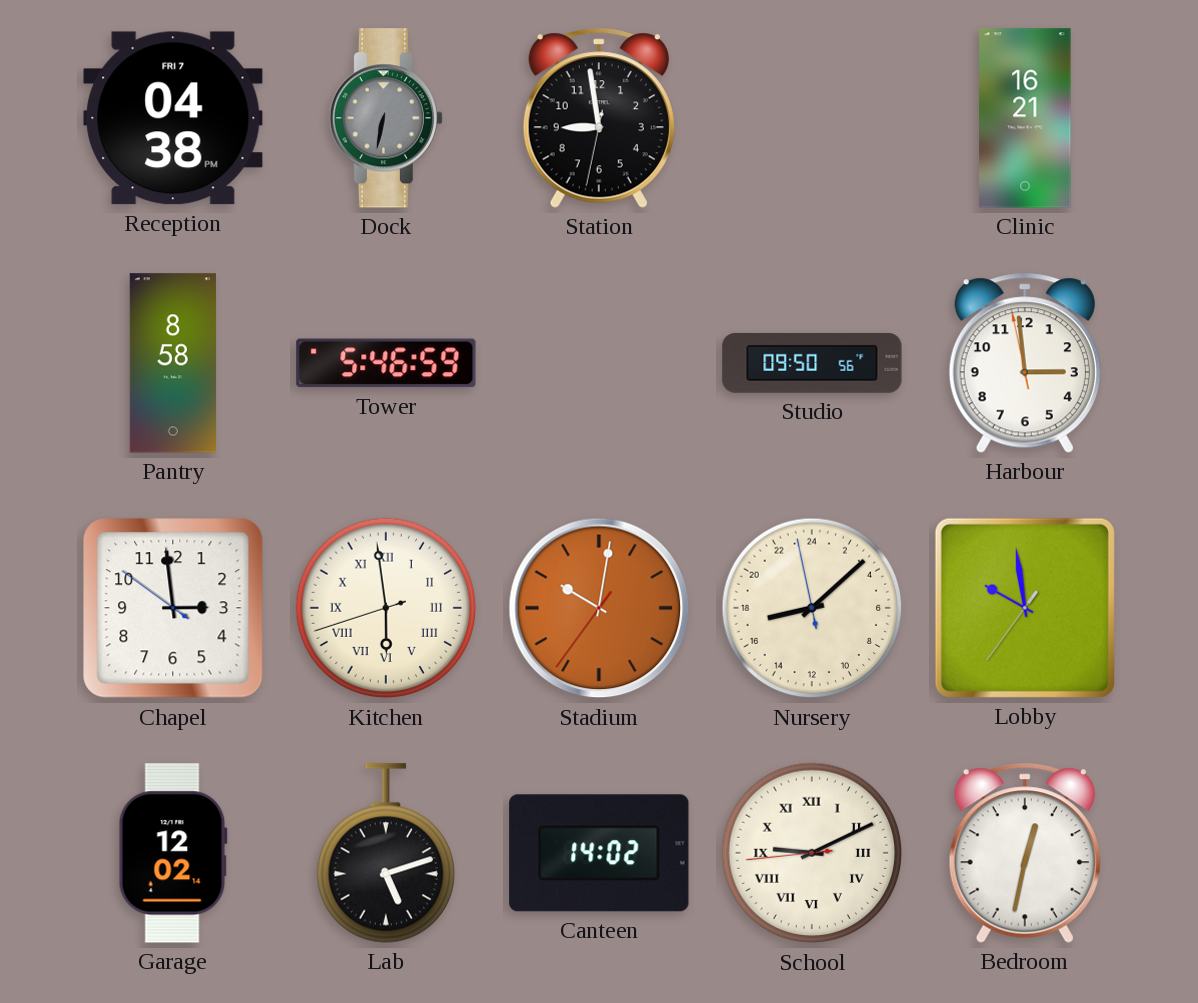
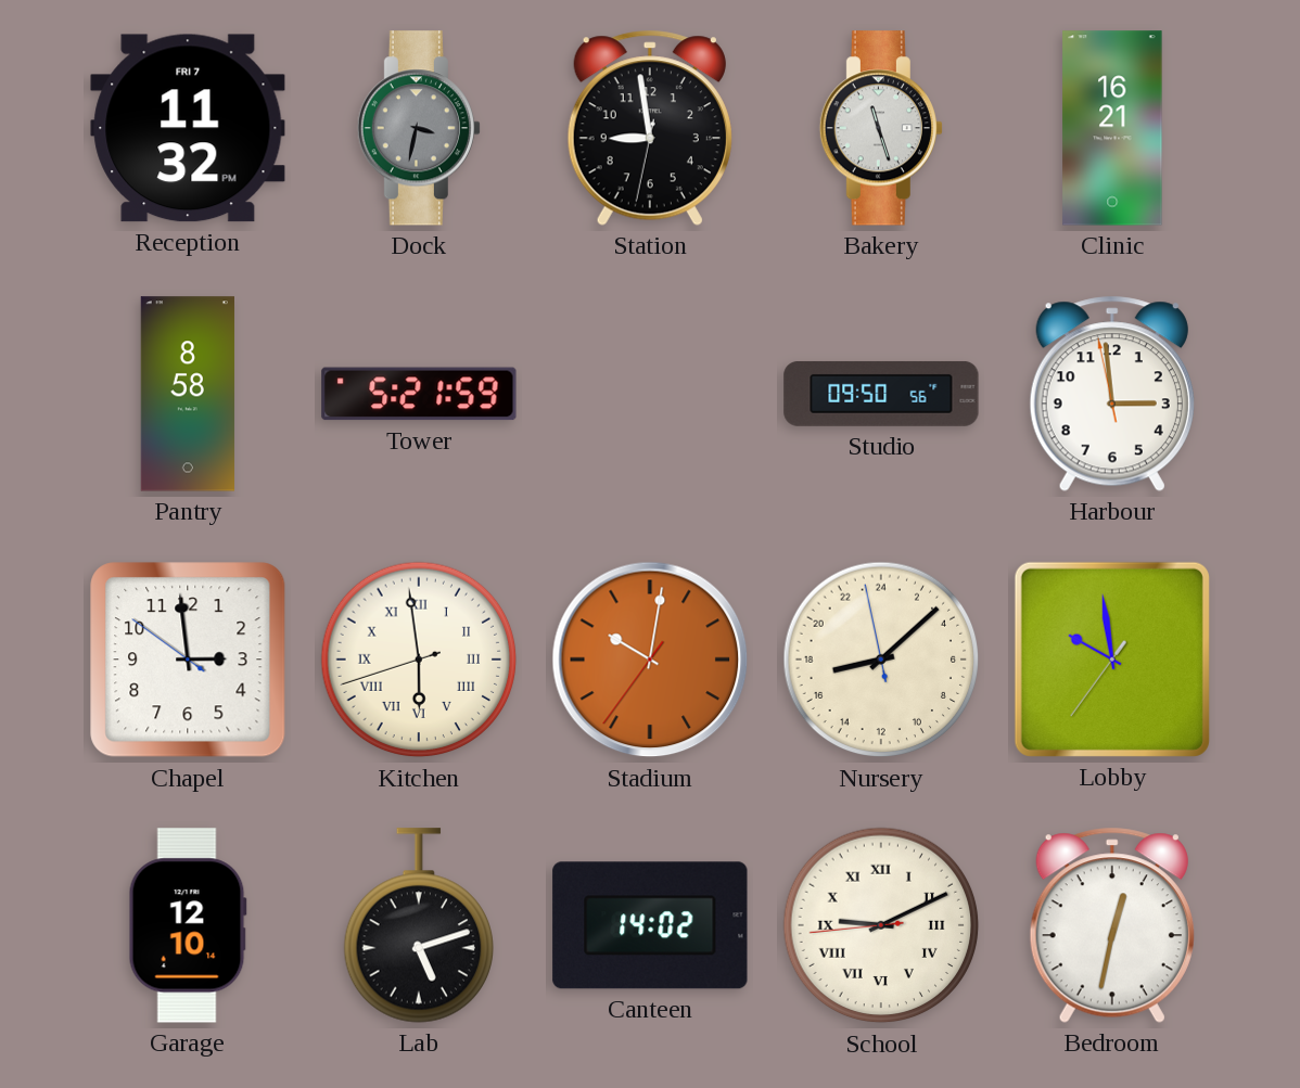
Reception: 04:38 -> 11:32
Dock: 6:32 -> 3:32
Bakery: none -> 11:27
Tower: 5:46 -> 5:21
Garage: 12:02 -> 12:10
